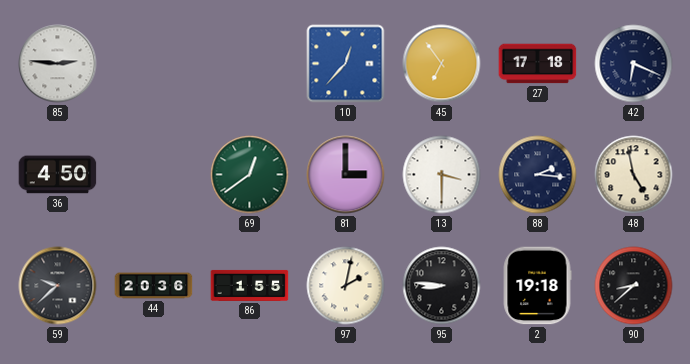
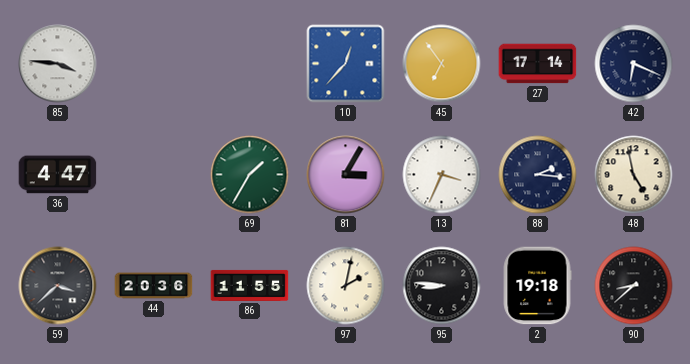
85: 2:46 -> 3:46
27: 17:18 -> 17:14
36: 4:50 -> 4:47
69: 12:39 -> 1:35
81: 3:00 -> 3:05
13: 3:30 -> 3:34
59: 9:38 -> 3:38
86: 1:55 -> 11:55
